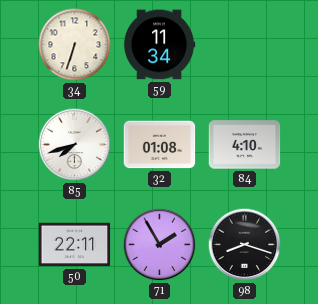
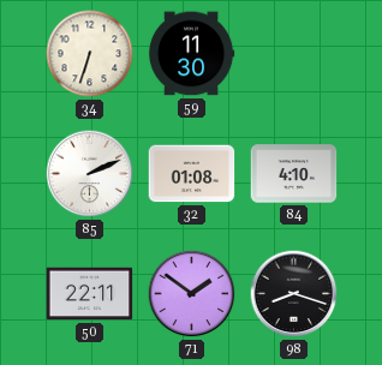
59: 11:34 -> 11:30
85: 7:42 -> 2:11
71: 1:55 -> 1:51
